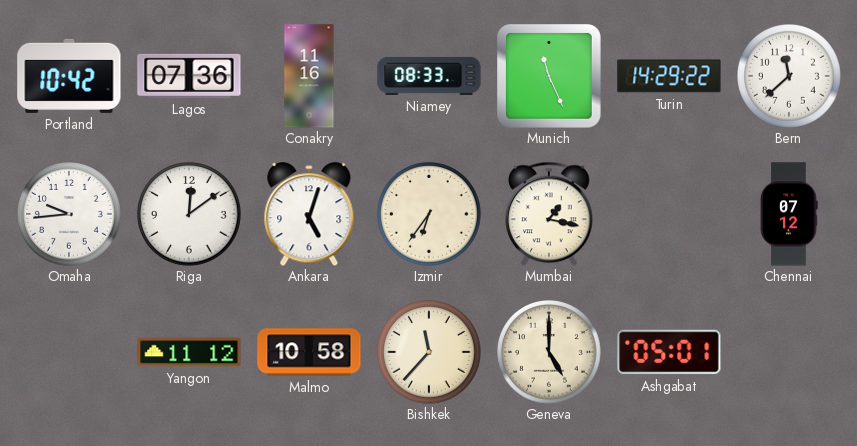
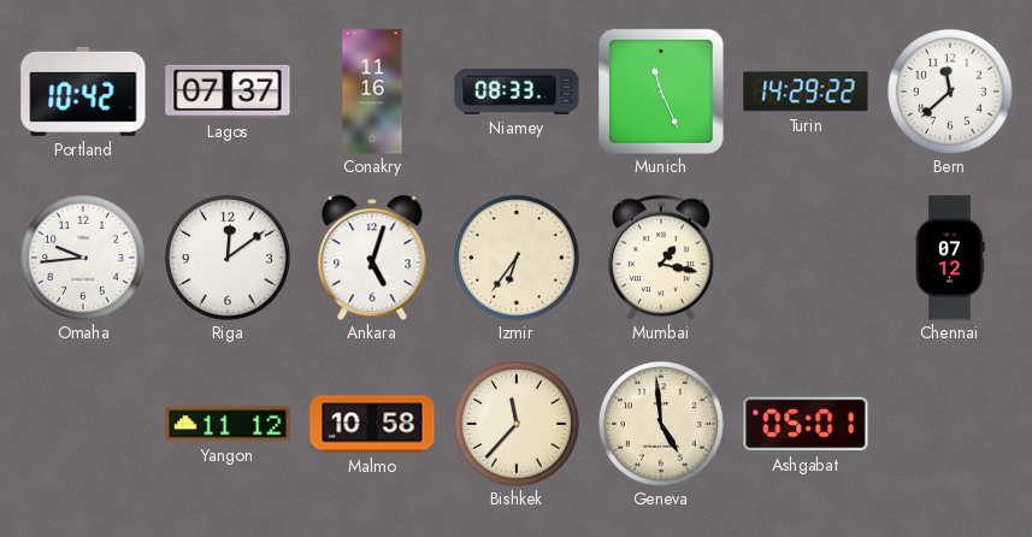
Lagos: 07:36 -> 07:37
Geneva: 5:00 -> 4:59
